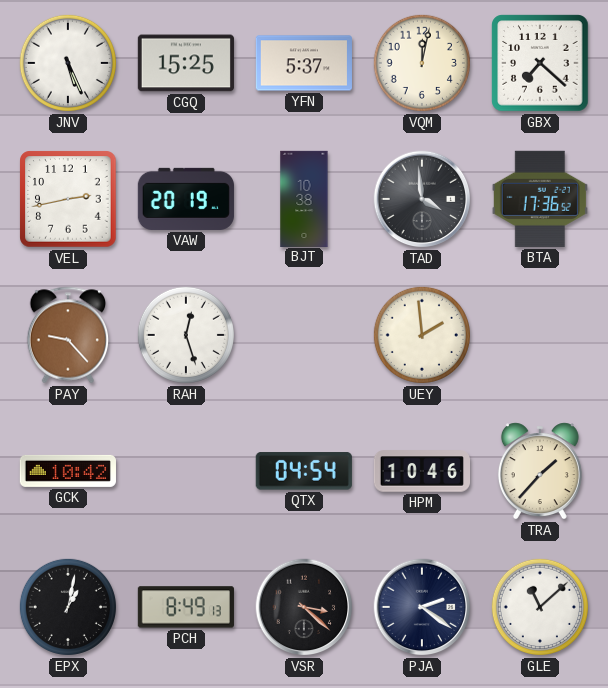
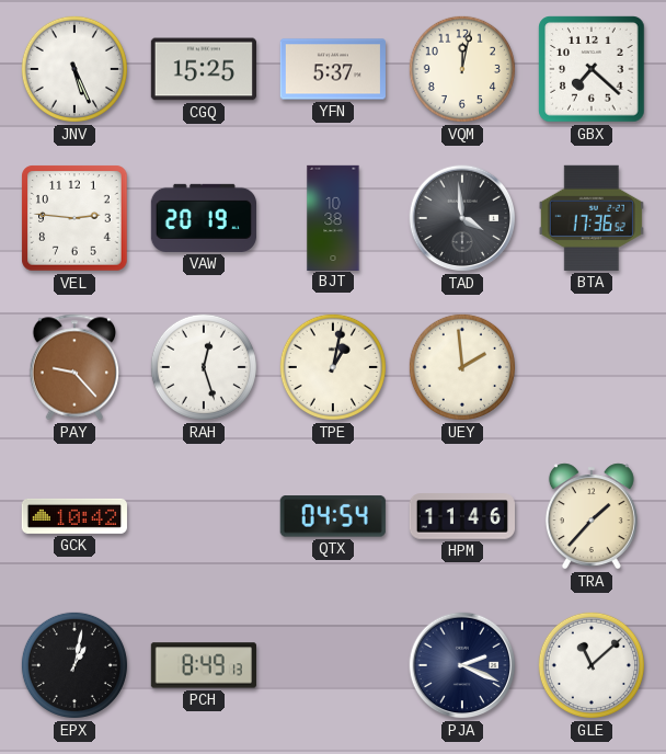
VEL: 2:43 -> 2:46
TPE: none -> 1:02
HPM: 10:46 -> 11:46
VSR: 3:22 -> none
PJA: 2:21 -> 2:19
